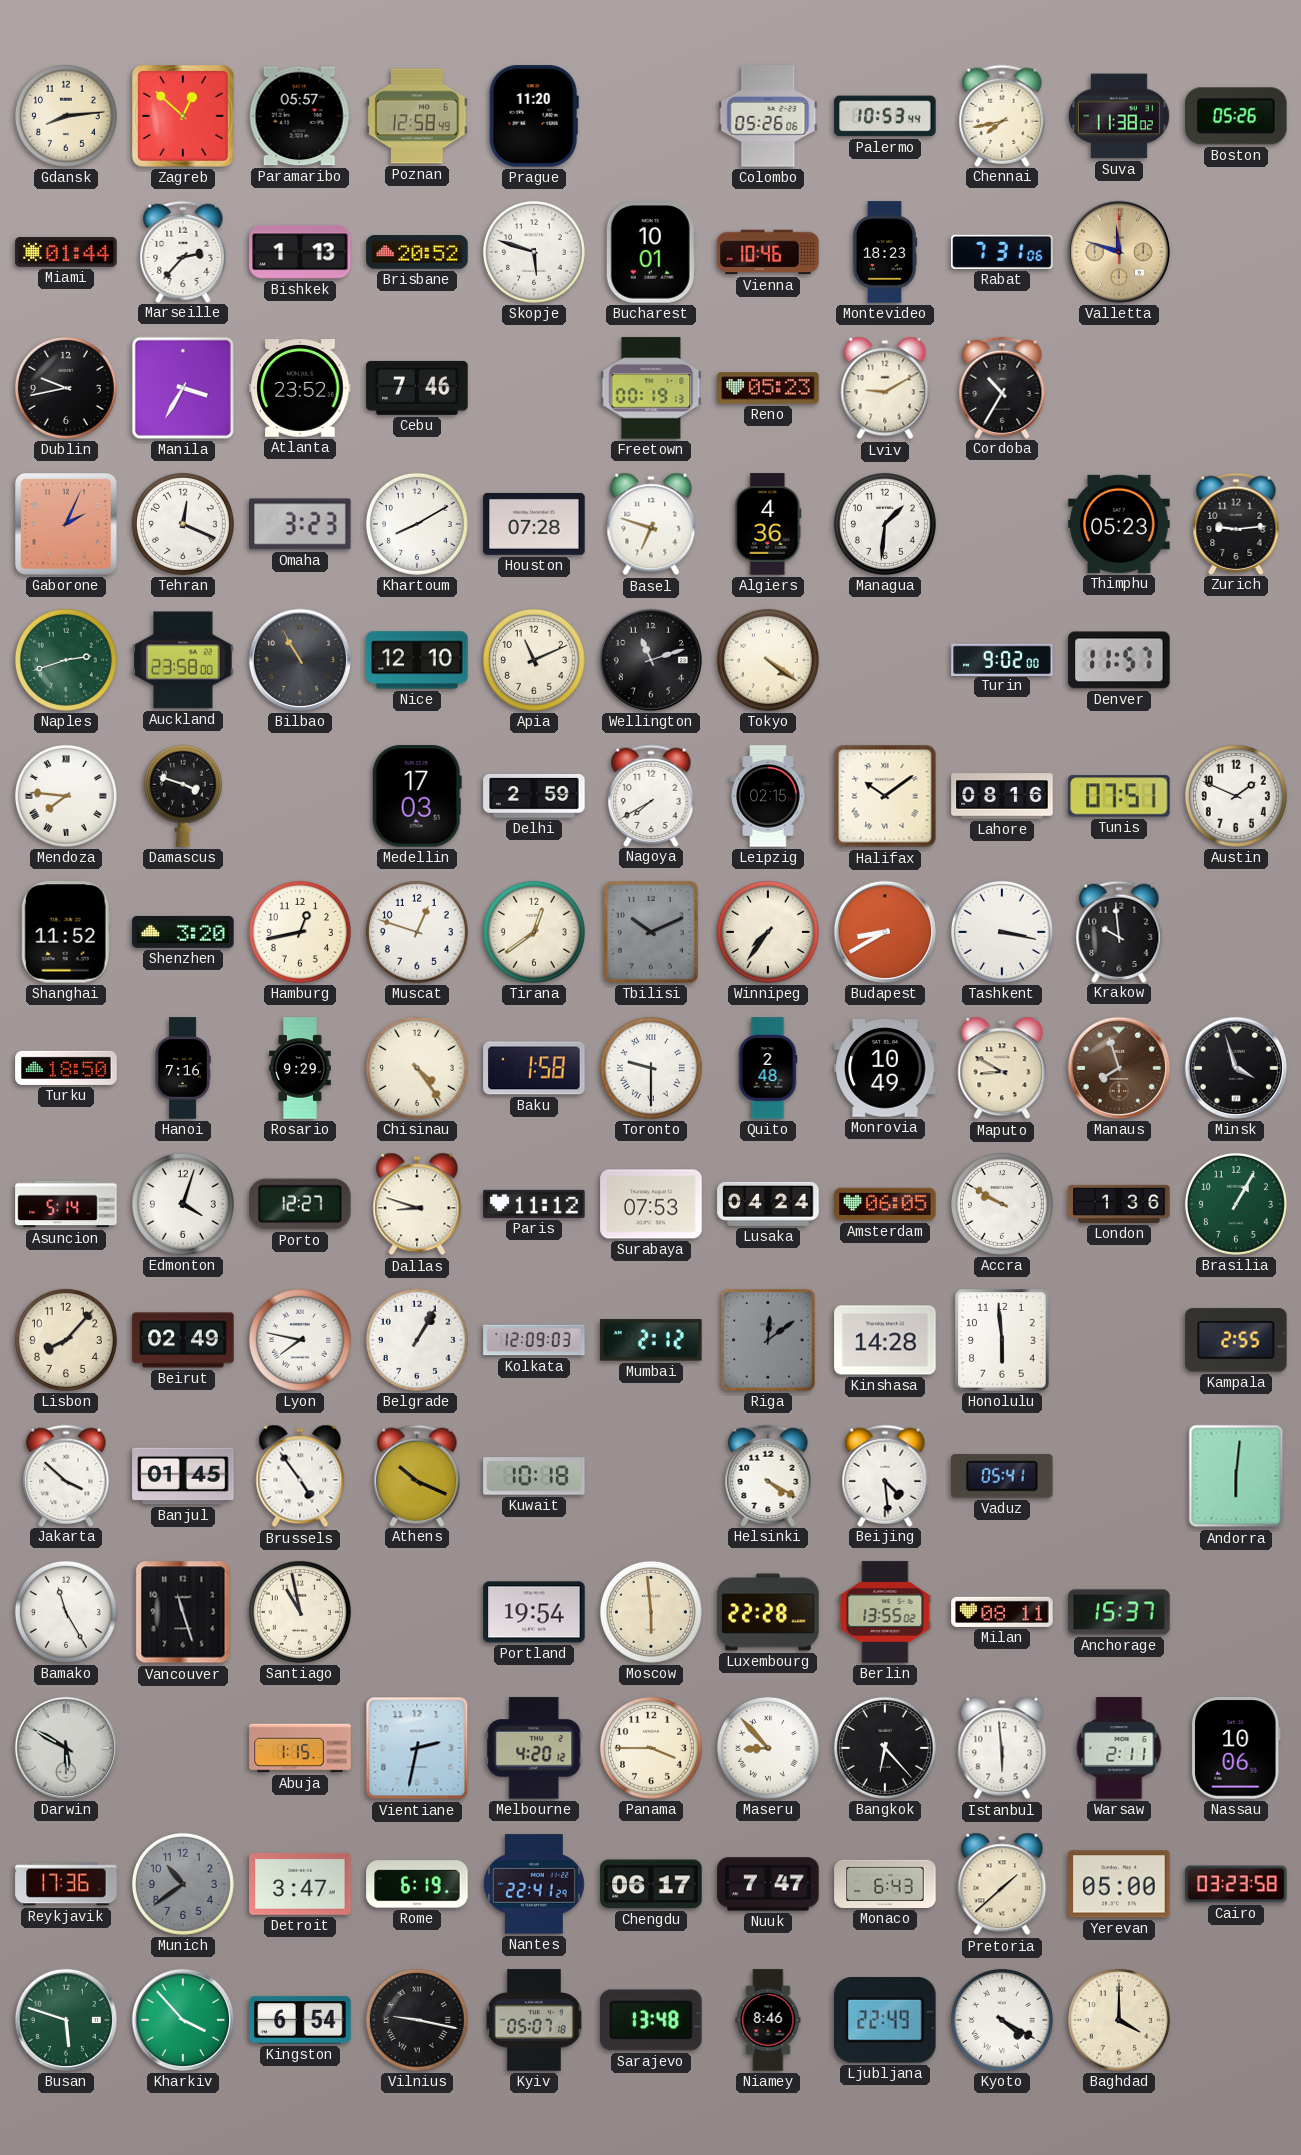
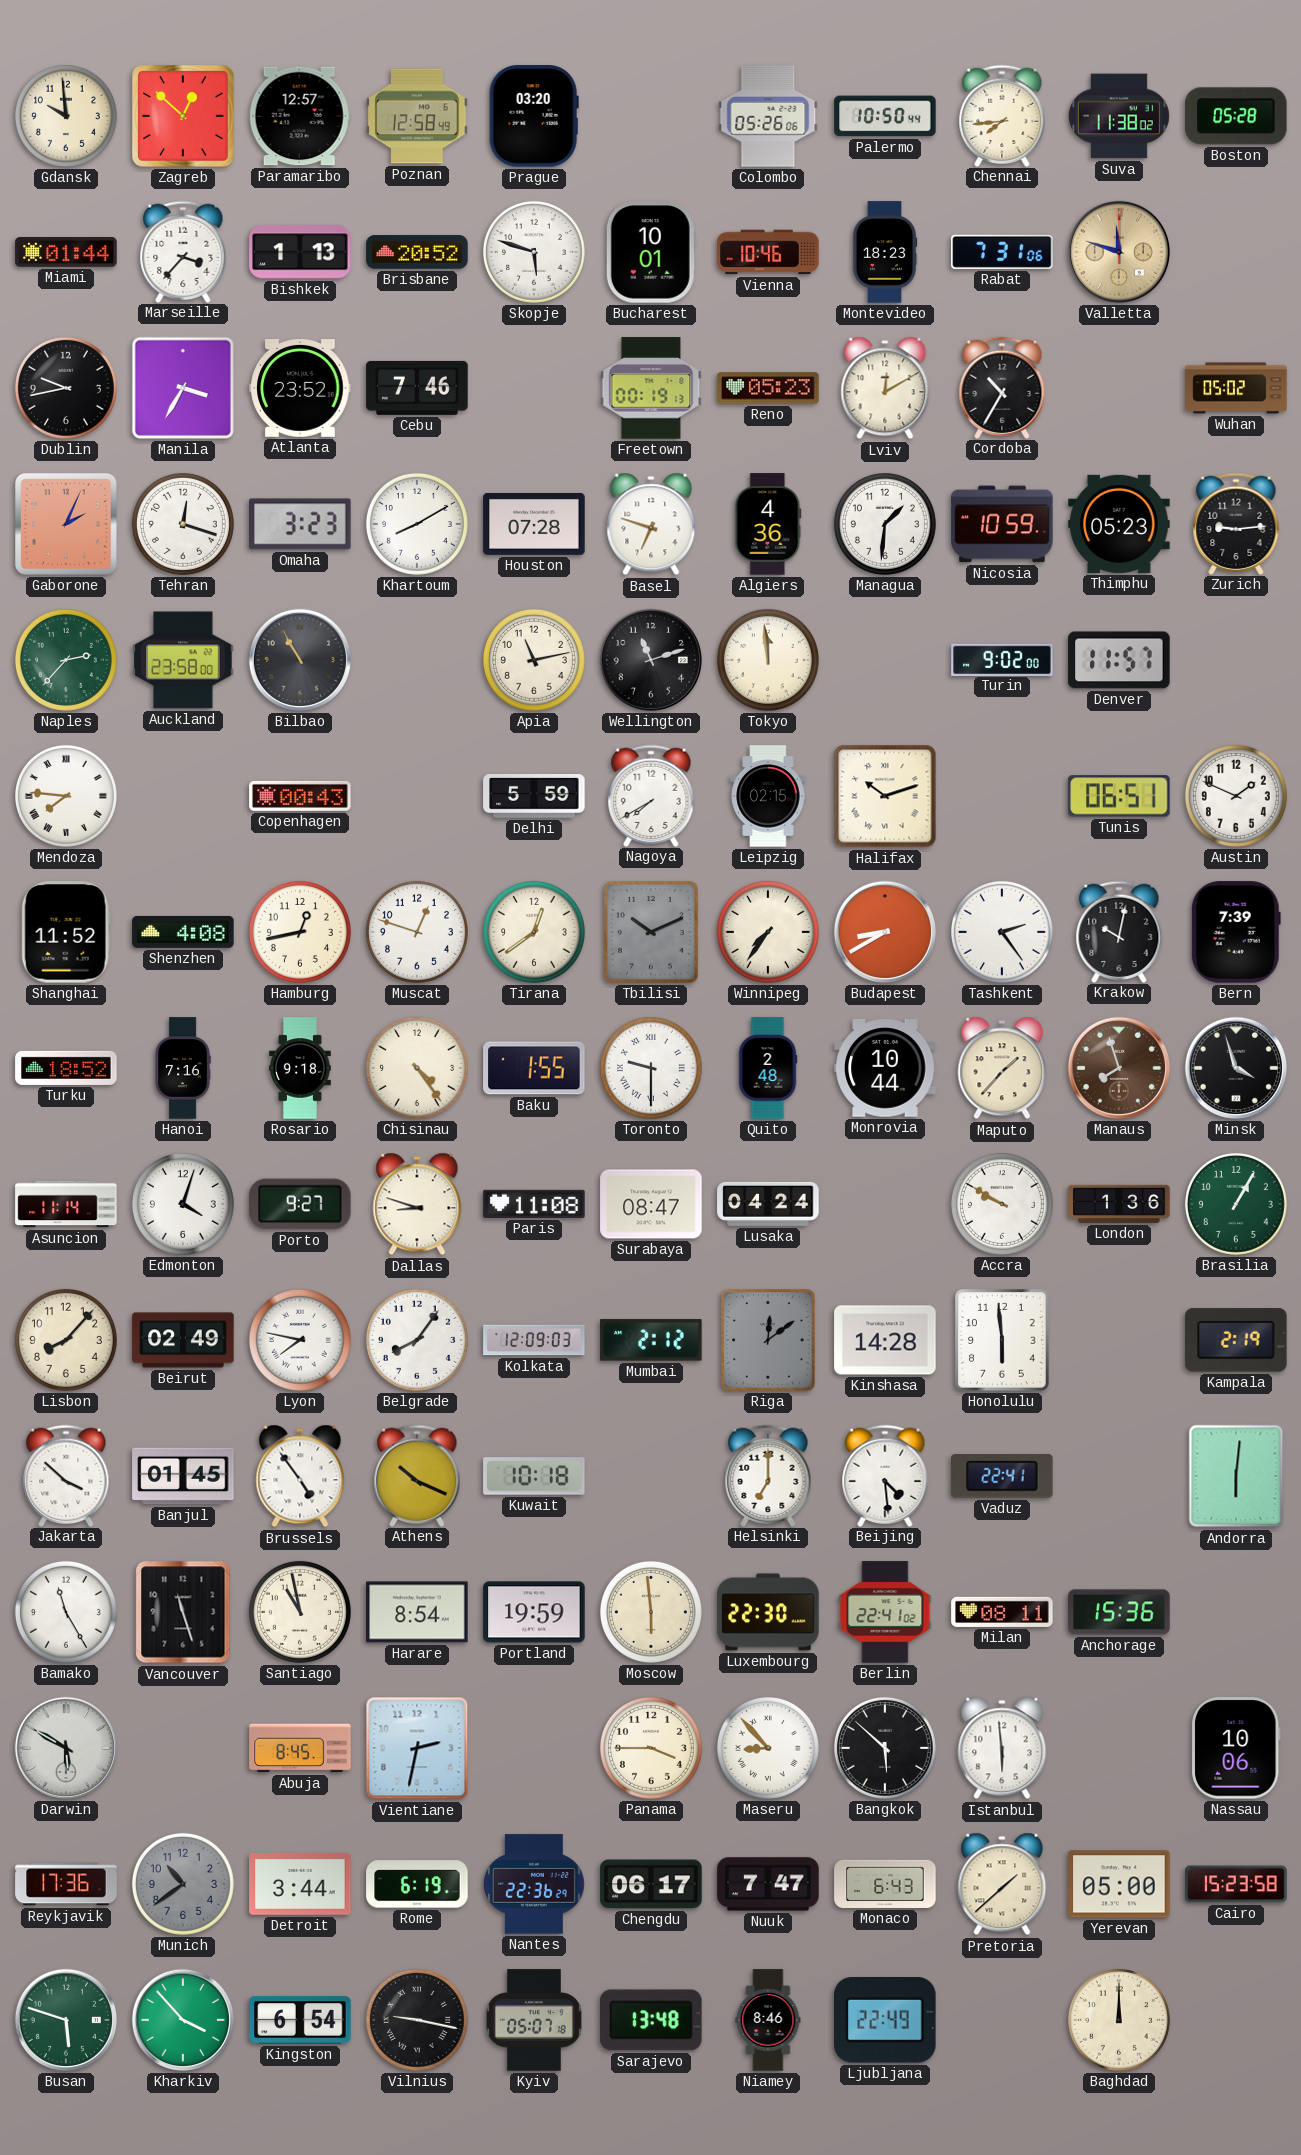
Gdansk: 8:14 -> 9:59
Paramaribo: 05:57 -> 12:57
Prague: 11:20 -> 03:20
Palermo: 10:53 -> 10:50
Chennai: 7:43 -> 7:44
Boston: 05:26 -> 05:28
Marseille: 2:37 -> 3:37
Lviv: 9:10 -> 12:10
Wuhan: none -> 05:02
Tehran: 12:19 -> 12:18
Nicosia: none -> 10:59
Naples: 2:42 -> 2:37
Nice: 12:10 -> none
Apia: 11:11 -> 11:13
Tokyo: 4:21 -> 11:59
Damascus: 3:48 -> none
Copenhagen: none -> 00:43
Medellin: 17:03 -> none
Delhi: 2:59 -> 5:59
Halifax: 10:09 -> 10:12
Lahore: 08:16 -> none
Tunis: 07:51 -> 06:51
Shenzhen: 3:20 -> 4:08
Tashkent: 3:17 -> 2:24
Krakow: 9:59 -> 10:02
Bern: none -> 7:39
Turku: 18:50 -> 18:52
Rosario: 9:29 -> 9:18
Baku: 1:58 -> 1:55
Monrovia: 10:49 -> 10:44
Maputo: 8:50 -> 1:37
Asuncion: 5:14 -> 11:14
Porto: 12:27 -> 9:27
Paris: 11:12 -> 11:08
Surabaya: 07:53 -> 08:47
Amsterdam: 06:05 -> none
Belgrade: 1:05 -> 8:06
Kampala: 2:55 -> 2:19
Helsinki: 4:20 -> 7:00
Vaduz: 05:41 -> 22:41
Harare: none -> 8:54
Portland: 19:54 -> 19:59
Luxembourg: 22:28 -> 22:30
Berlin: 13:55 -> 22:41
Anchorage: 15:37 -> 15:36
Abuja: 1:15 -> 8:45
Melbourne: 4:20 -> none
Bangkok: 6:23 -> 5:52
Warsaw: 2:11 -> none
Detroit: 3:47 -> 3:44
Nantes: 22:41 -> 22:36
Cairo: 03:23 -> 15:23
Kyoto: 4:20 -> none
Baghdad: 4:00 -> 12:00
